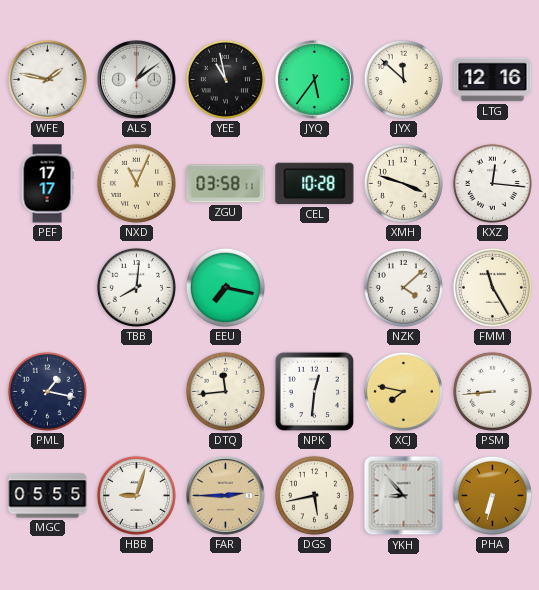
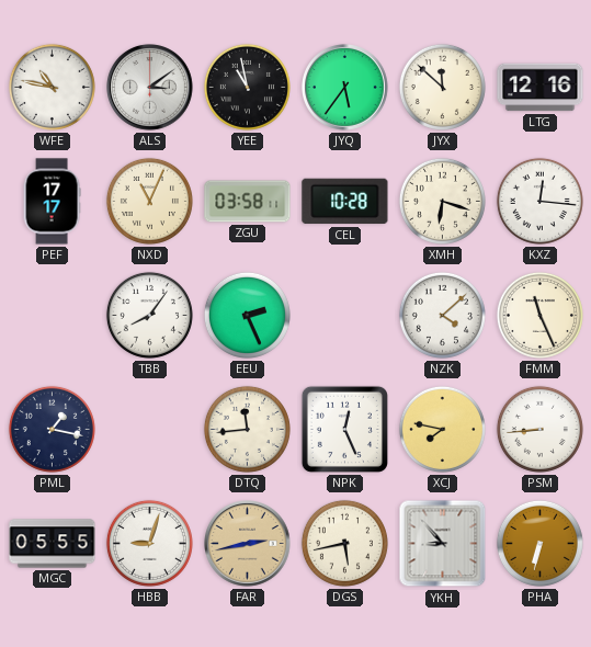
WFE: 1:47 -> 10:47
ALS: 1:09 -> 3:09
XMH: 3:48 -> 6:18
TBB: 8:01 -> 8:06
EEU: 7:17 -> 2:26
FMM: 11:25 -> 11:26
NPK: 12:31 -> 12:26
FAR: 2:45 -> 2:43
